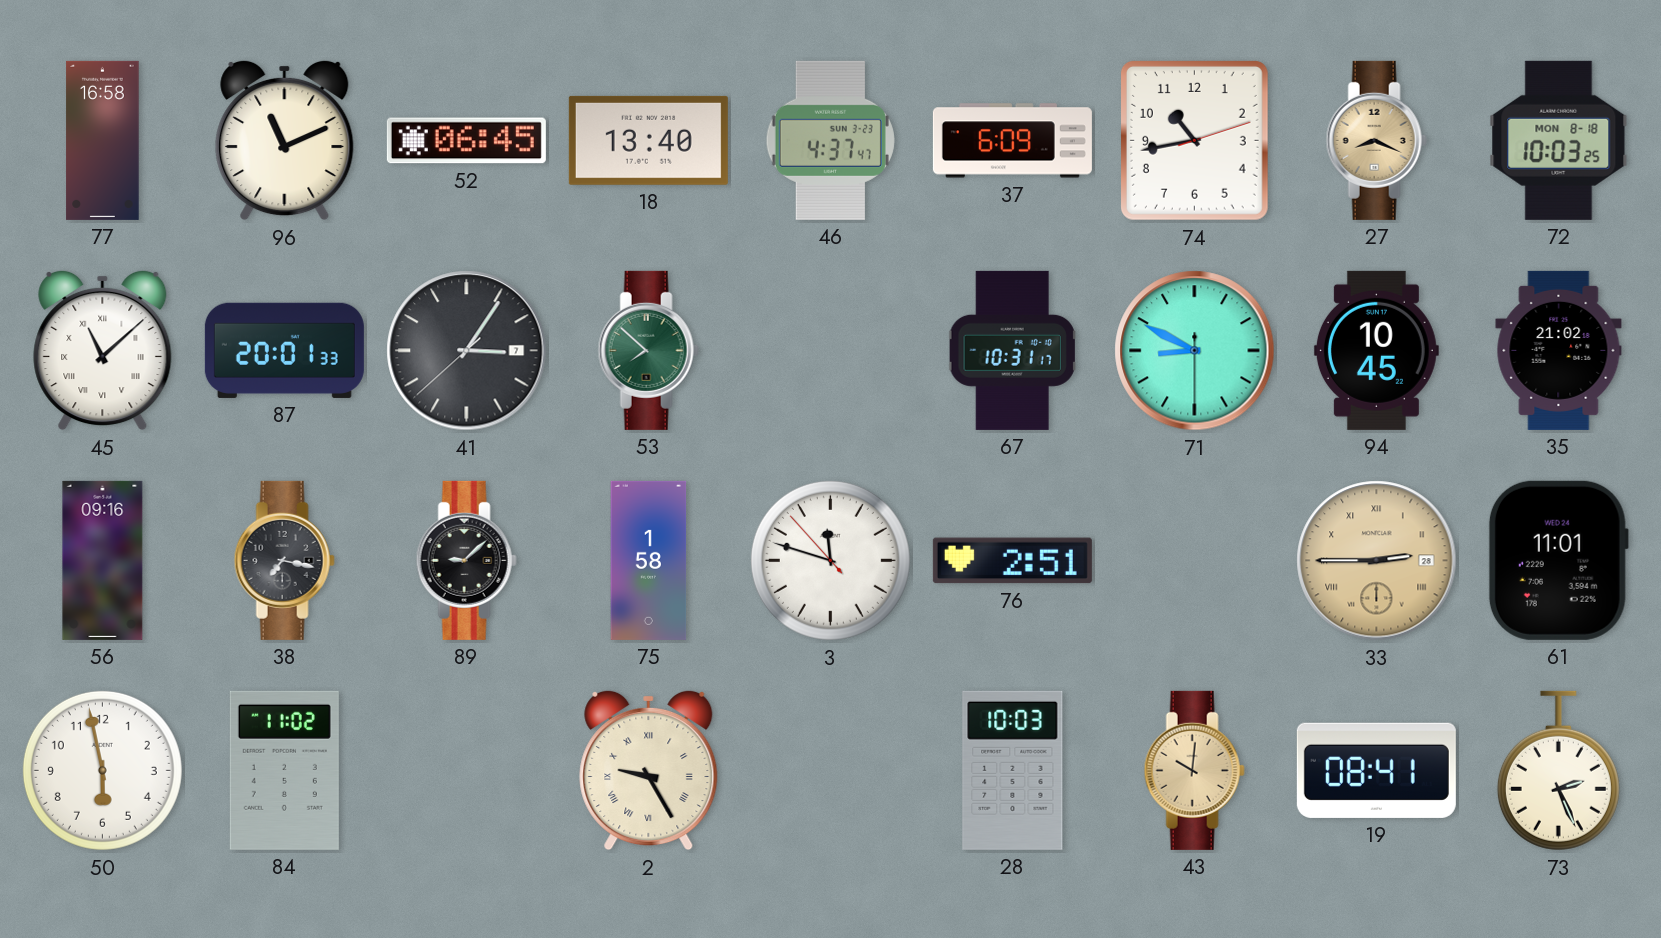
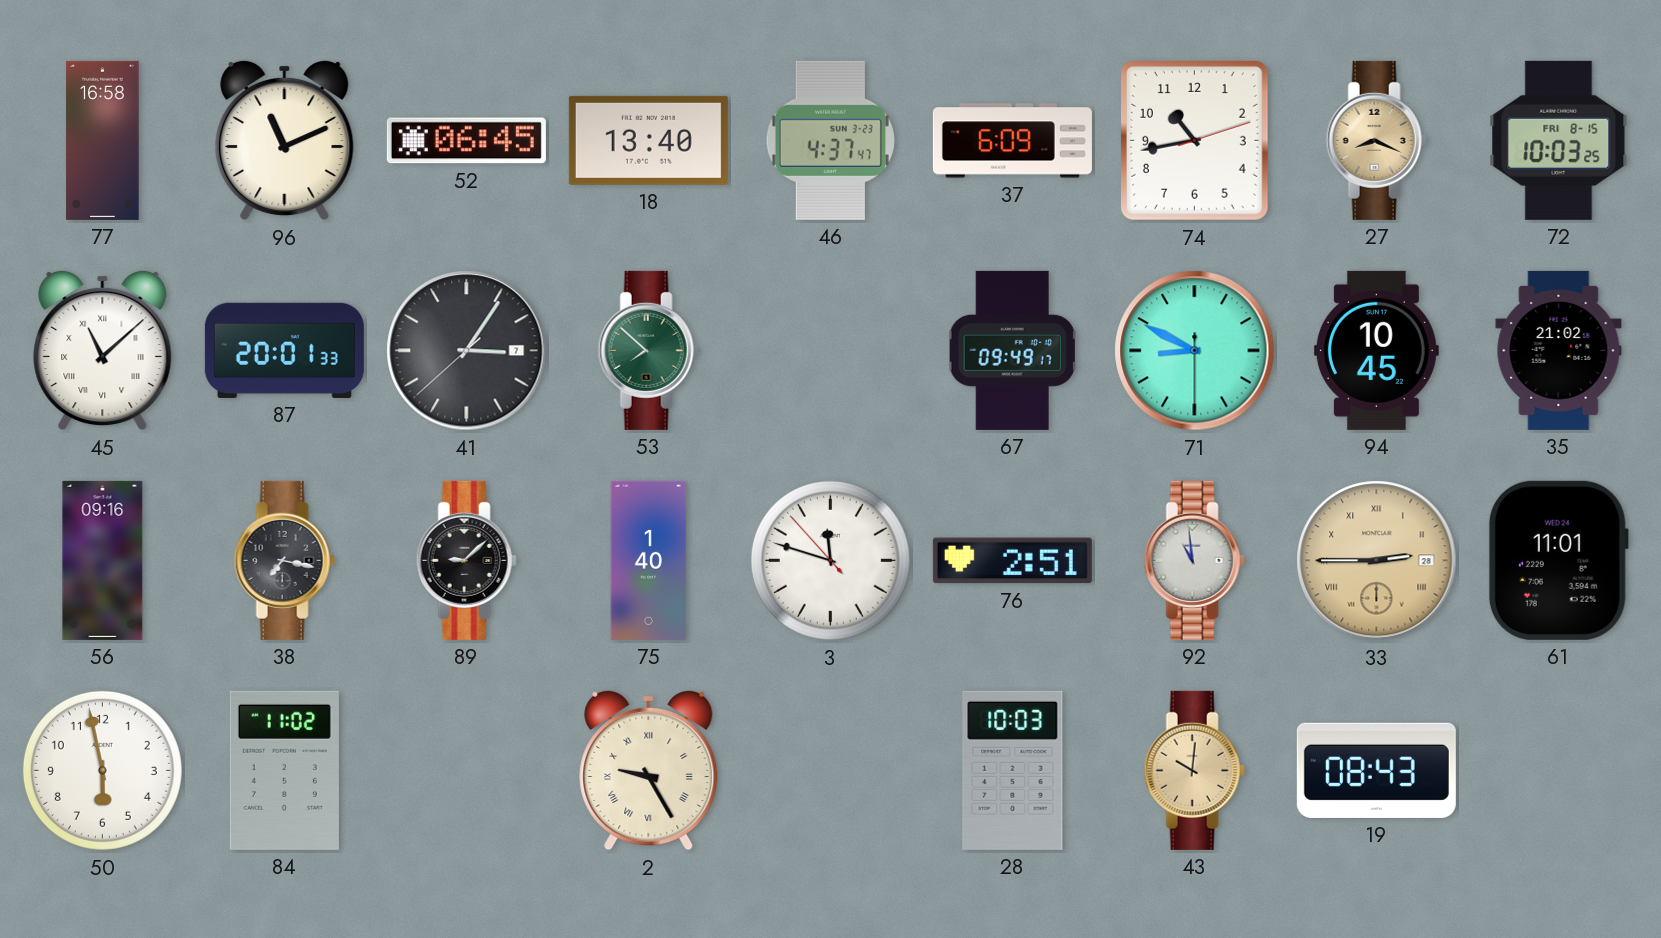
72 date: MON 8-18 -> FRI 8-15
67: 10:31 -> 09:49
75: 1:58 -> 1:40
92: none -> 10:59
19: 08:41 -> 08:43
73: 2:26 -> none
